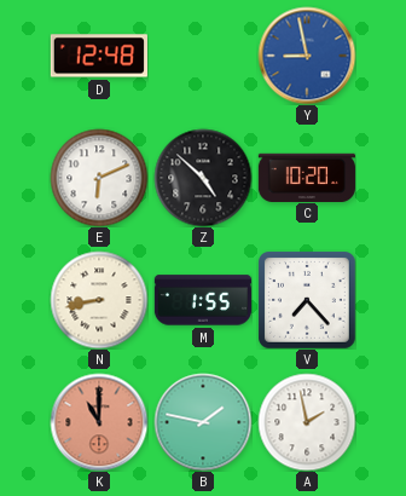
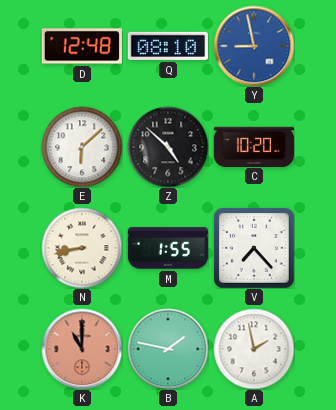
Q: none -> 08:10
E: 6:11 -> 6:08
